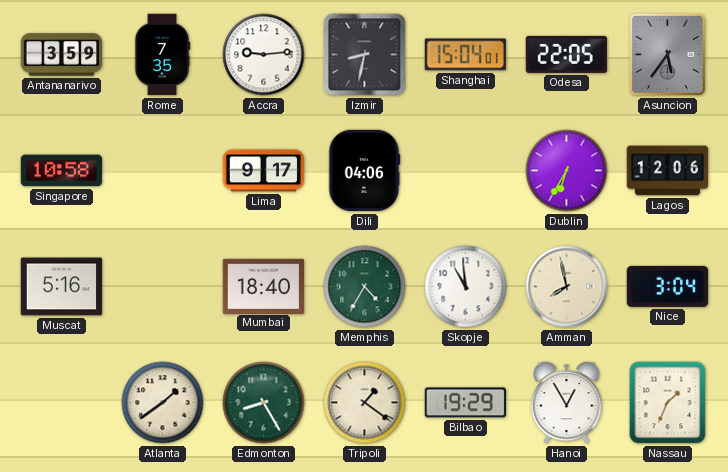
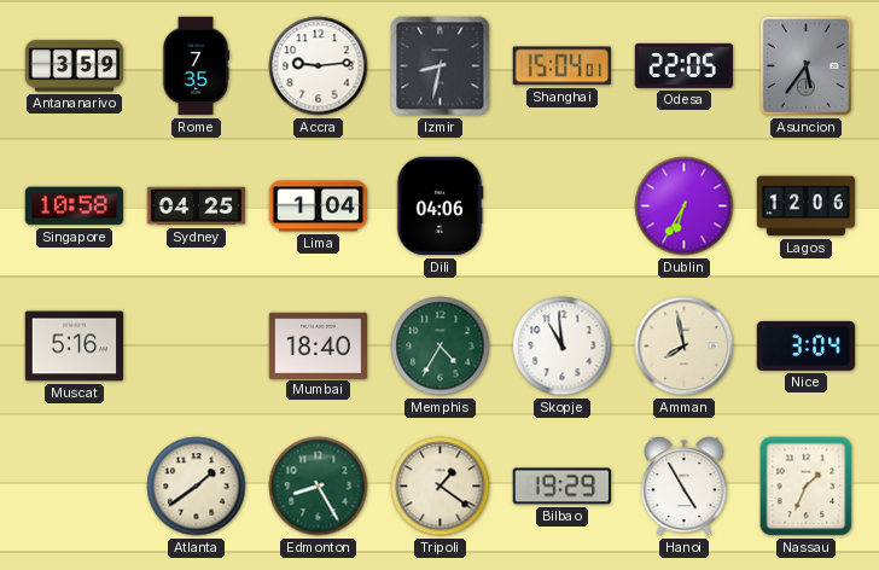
Sydney: none -> 04:25
Lima: 9:17 -> 1:04
Hanoi: 12:55 -> 4:55
